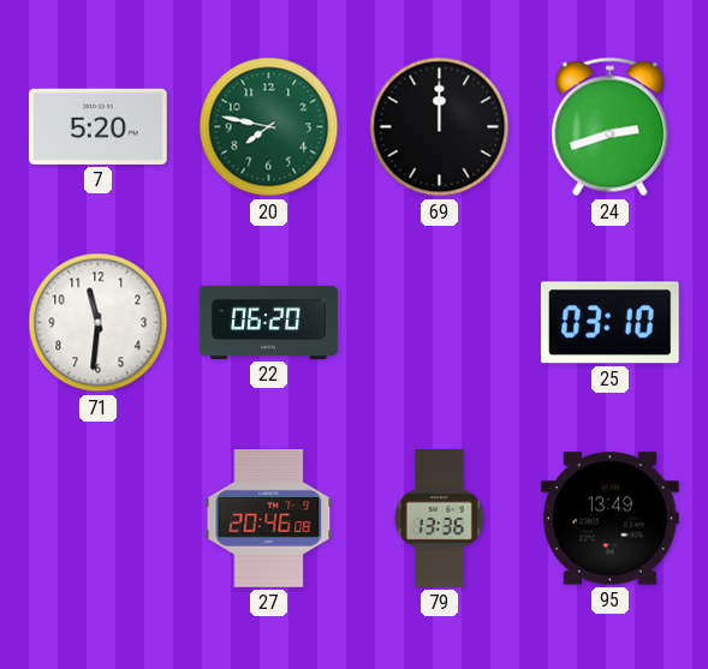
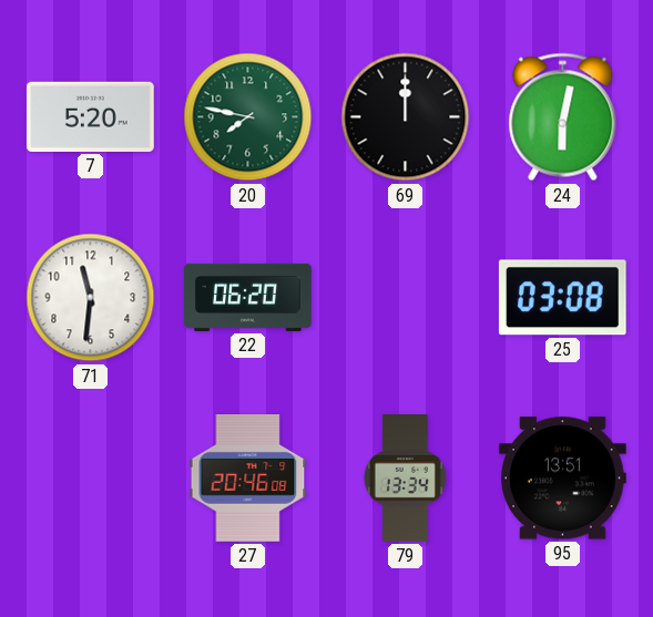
24: 2:42 -> 6:02
25: 03:10 -> 03:08
79: 13:36 -> 13:34
95: 13:49 -> 13:51
